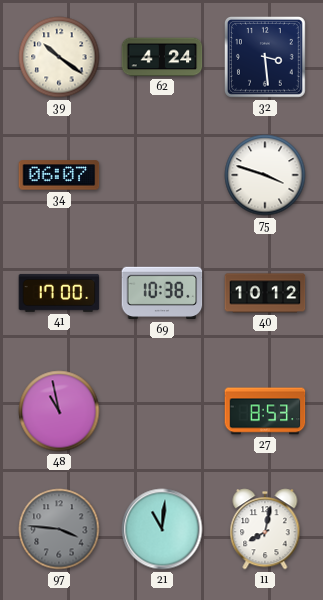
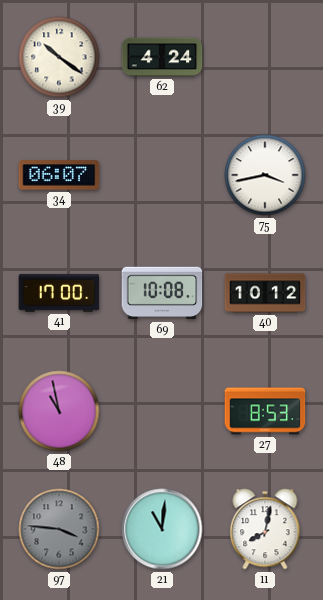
32: 3:29 -> none
75: 3:48 -> 3:43
69: 10:38 -> 10:08
